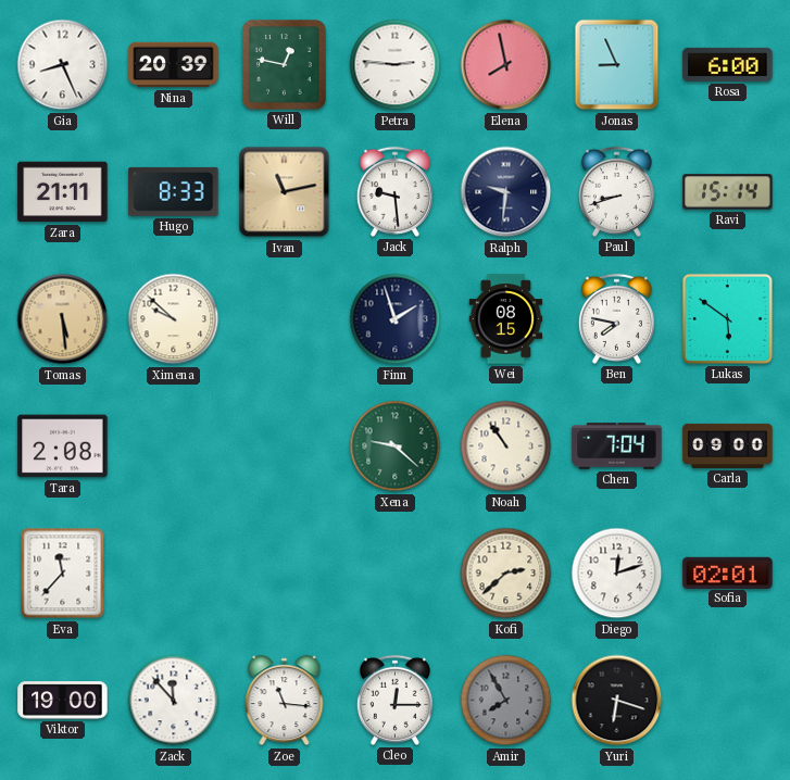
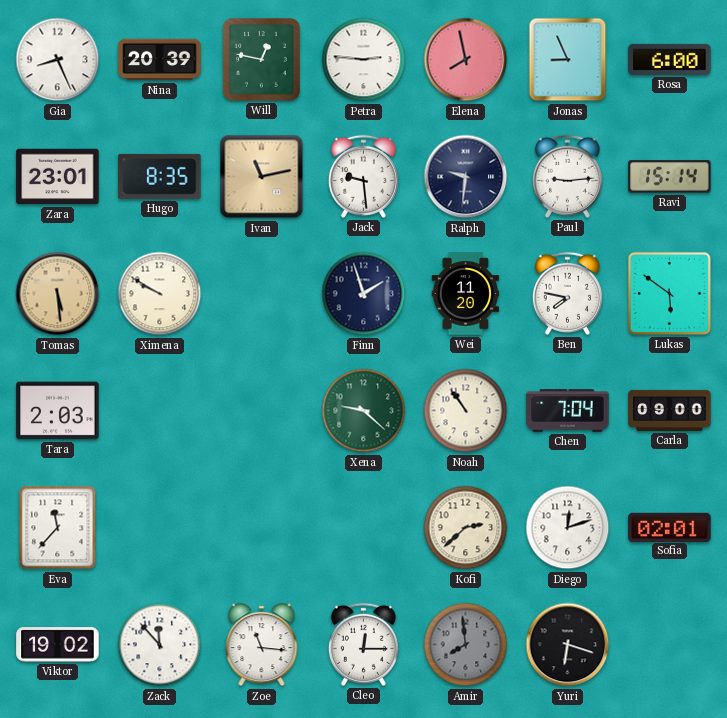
Zara: 21:11 -> 23:01
Hugo: 8:33 -> 8:35
Paul: 8:42 -> 9:14
Ximena: 9:52 -> 9:50
Wei: 08:15 -> 11:20
Tara: 2:08 -> 2:03
Viktor: 19:00 -> 19:02
Amir: 7:55 -> 7:59
